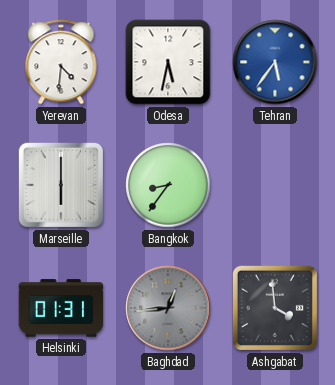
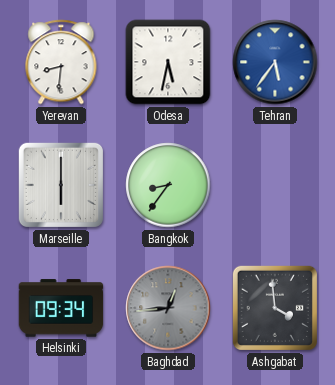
Yerevan: 4:31 -> 8:31
Helsinki: 01:31 -> 09:34
